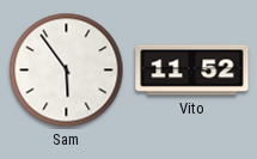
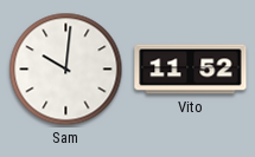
Sam: 5:54 -> 10:01
